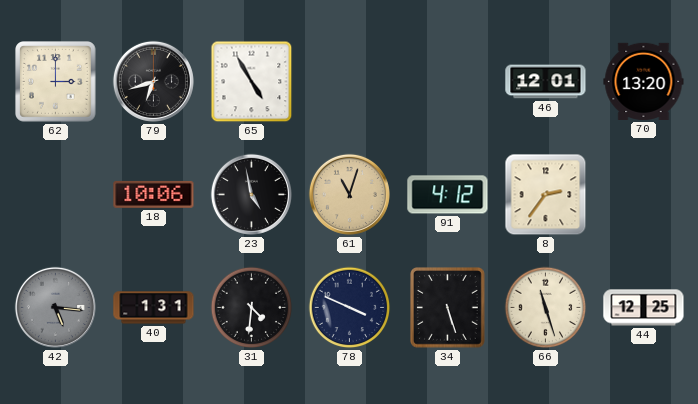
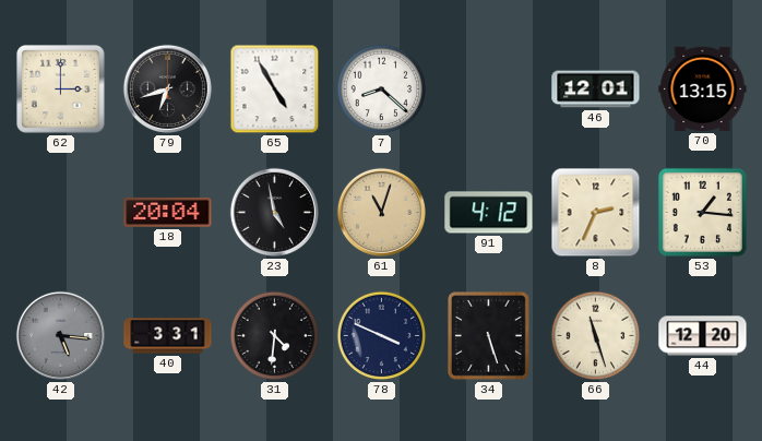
7: none -> 8:22
70: 13:20 -> 13:15
18: 10:06 -> 20:04
8: 2:36 -> 2:34
53: none -> 1:16
40: 1:31 -> 3:31
44: 12:25 -> 12:20
